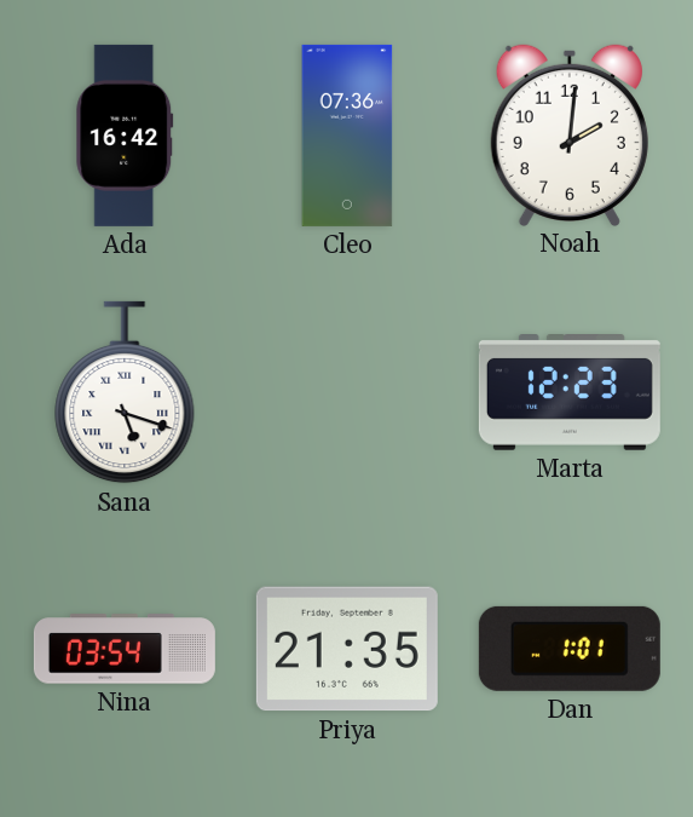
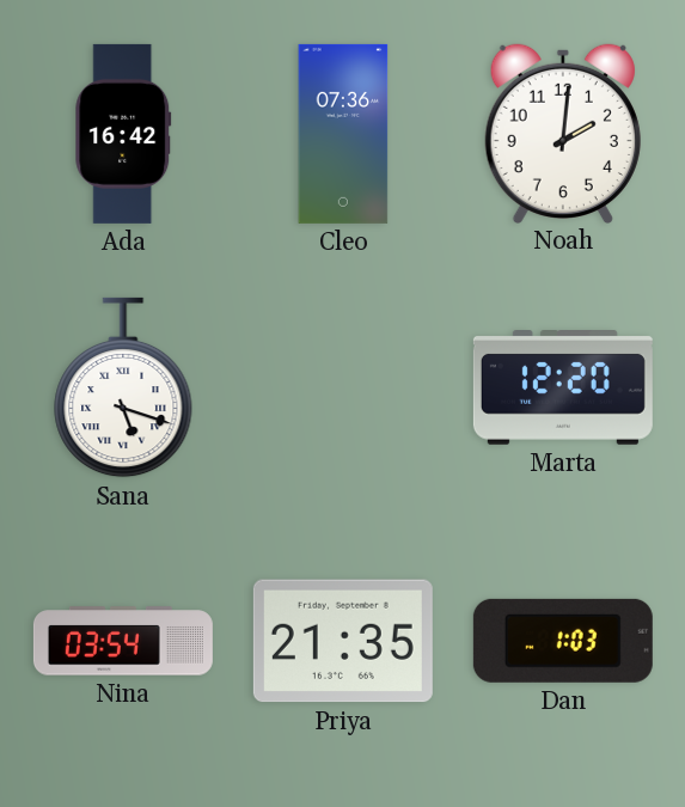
Marta: 12:23 -> 12:20
Dan: 1:01 -> 1:03
